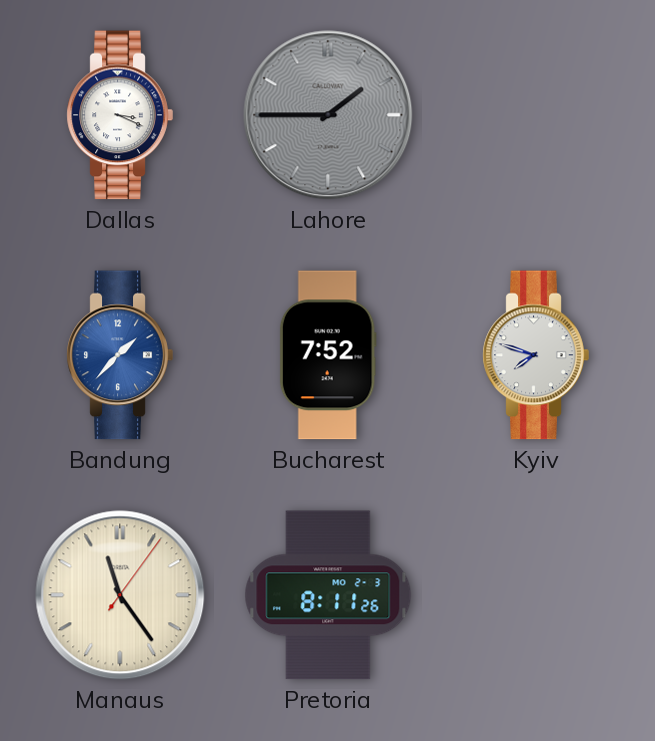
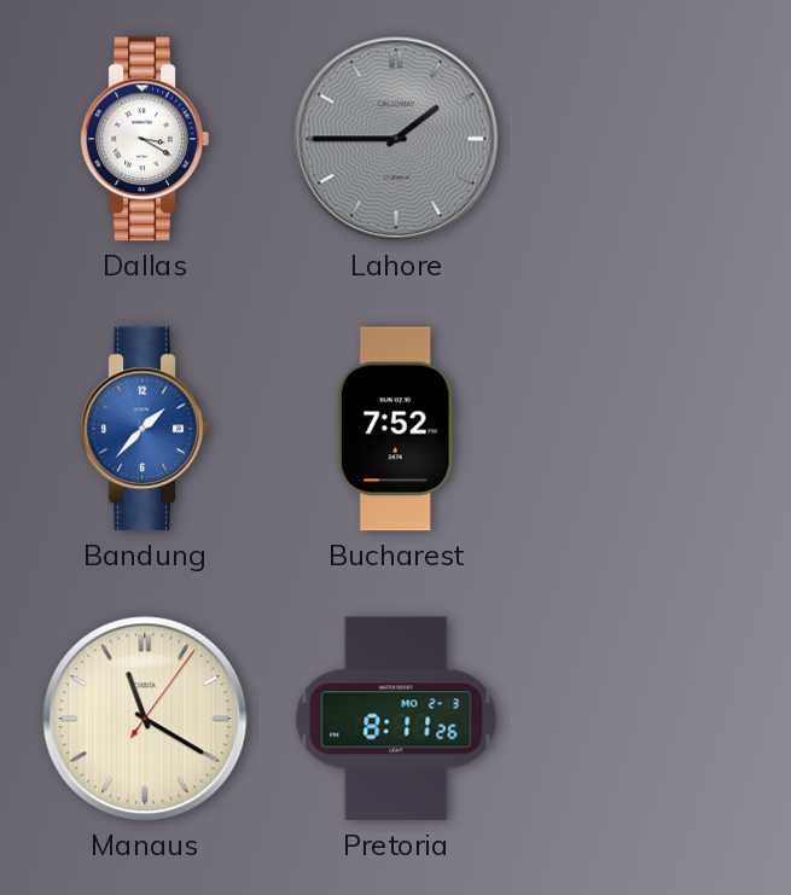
Dallas: 3:19 -> 3:20
Kyiv: 7:48 -> none
Manaus: 11:24 -> 11:20
